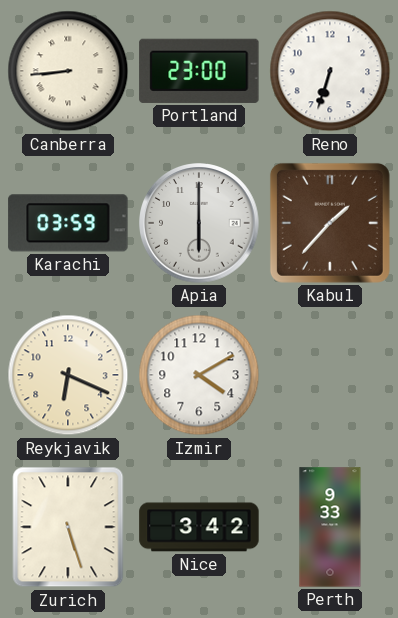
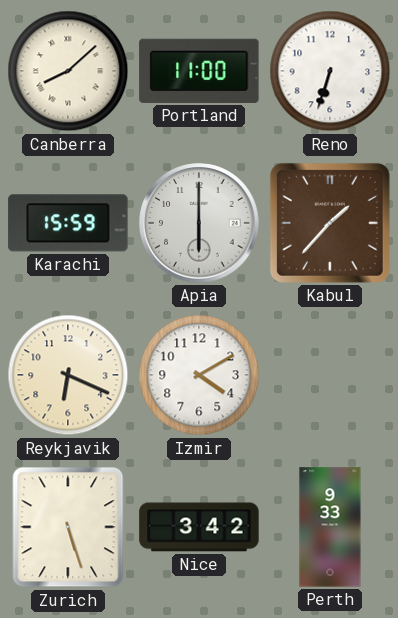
Canberra: 8:44 -> 8:08
Portland: 23:00 -> 11:00
Karachi: 03:59 -> 15:59
